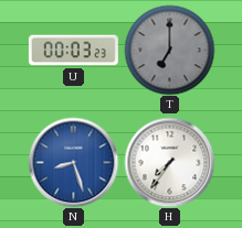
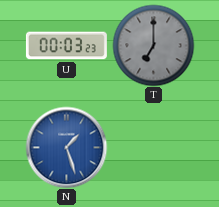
N: 8:27 -> 1:27
H: 7:36 -> none
